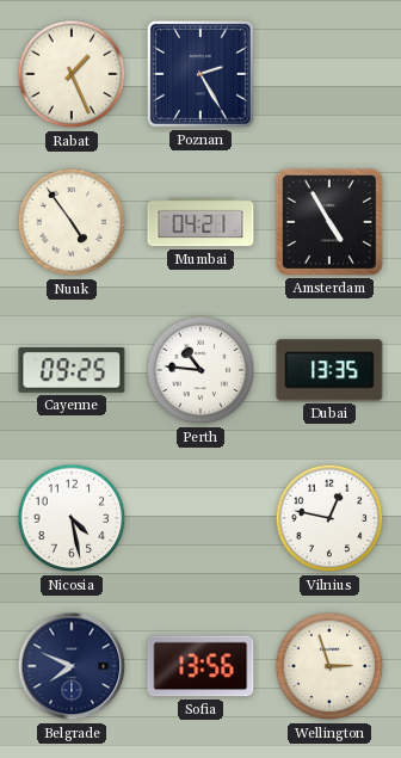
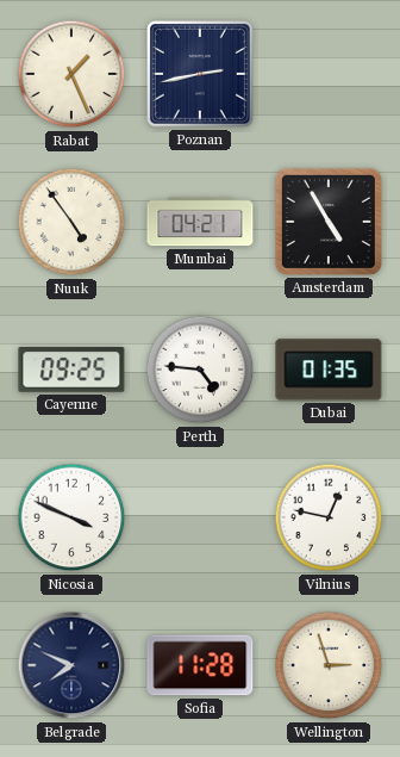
Poznan: 2:25 -> 2:43
Perth: 10:46 -> 4:46
Dubai: 13:35 -> 01:35
Nicosia: 4:28 -> 3:49
Sofia: 13:56 -> 11:28
